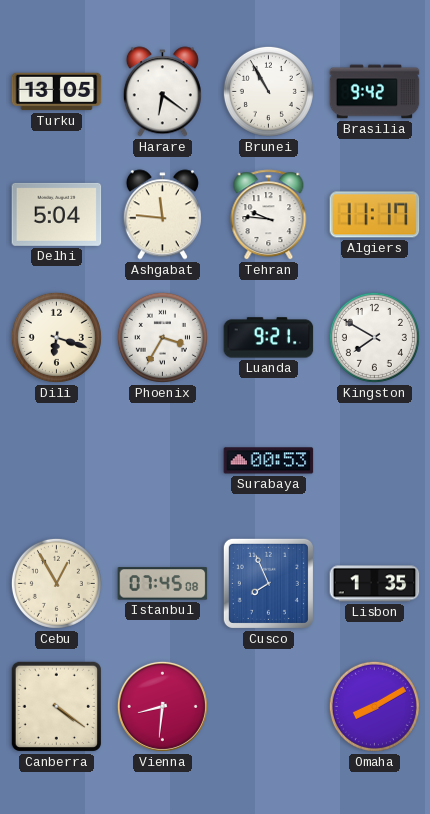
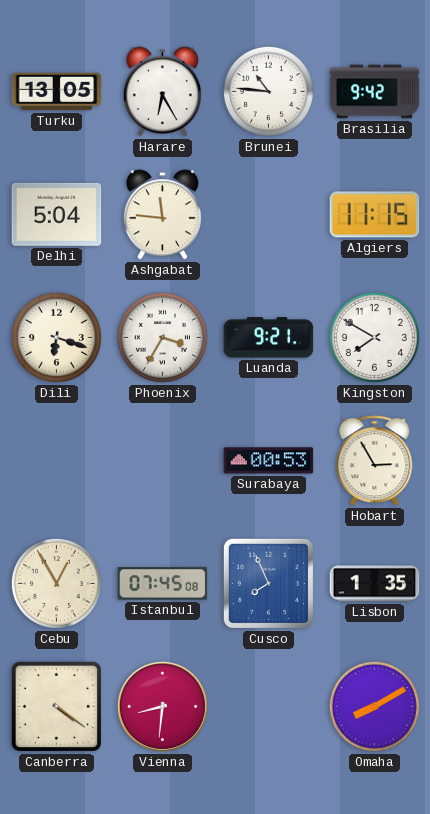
Harare: 6:21 -> 6:25
Brunei: 10:55 -> 10:46
Tehran: 9:46 -> none
Algiers: 11:17 -> 11:15
Hobart: none -> 2:55
